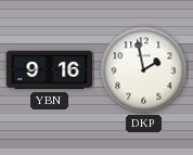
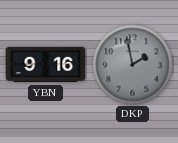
DKP dial: white -> grey
